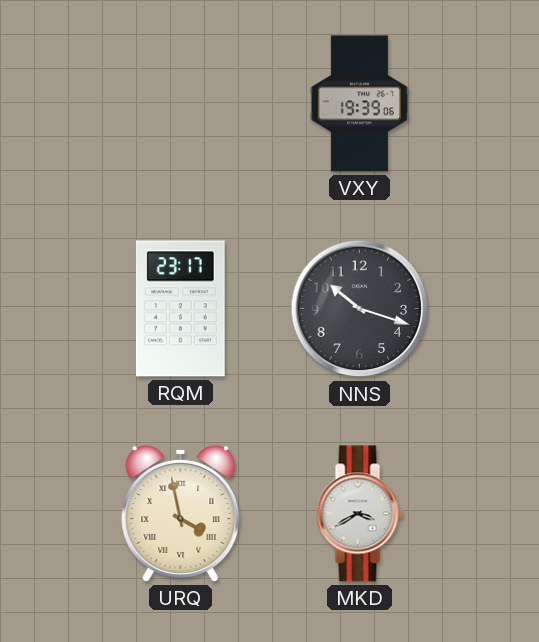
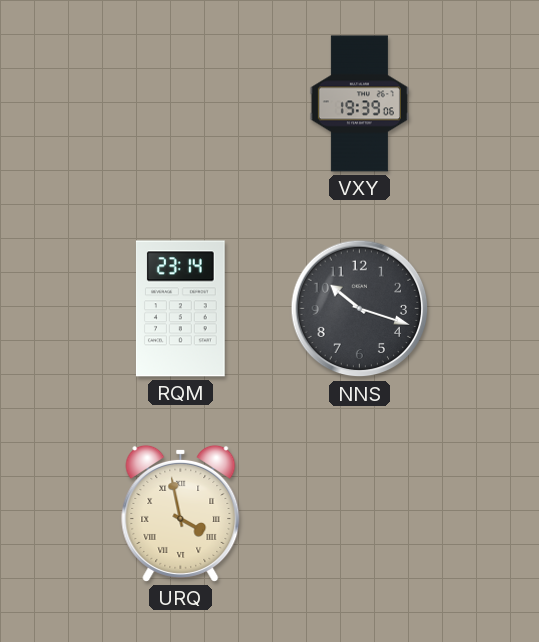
RQM: 23:17 -> 23:14
MKD: 3:40 -> none
